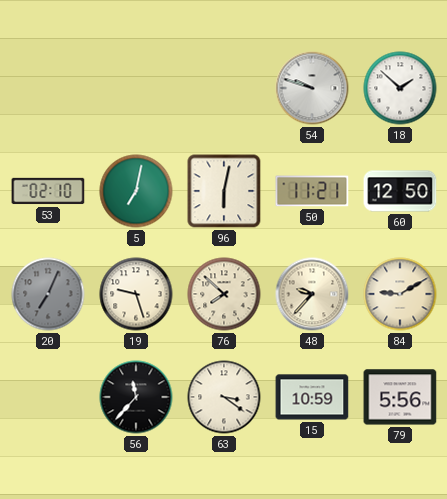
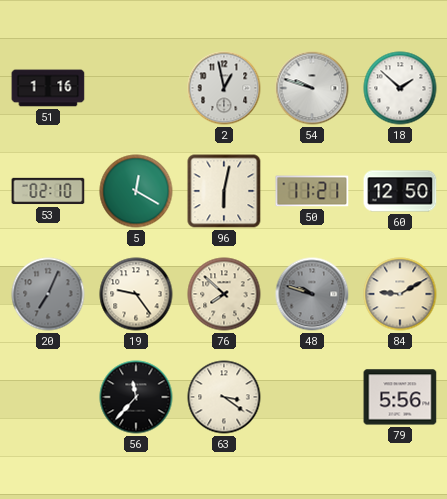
51: none -> 1:16
2: none -> 12:58
5: 7:02 -> 12:20
19: 9:27 -> 9:24
48: 9:37 -> 9:48
48 dial: cream -> grey
15: 10:59 -> none
